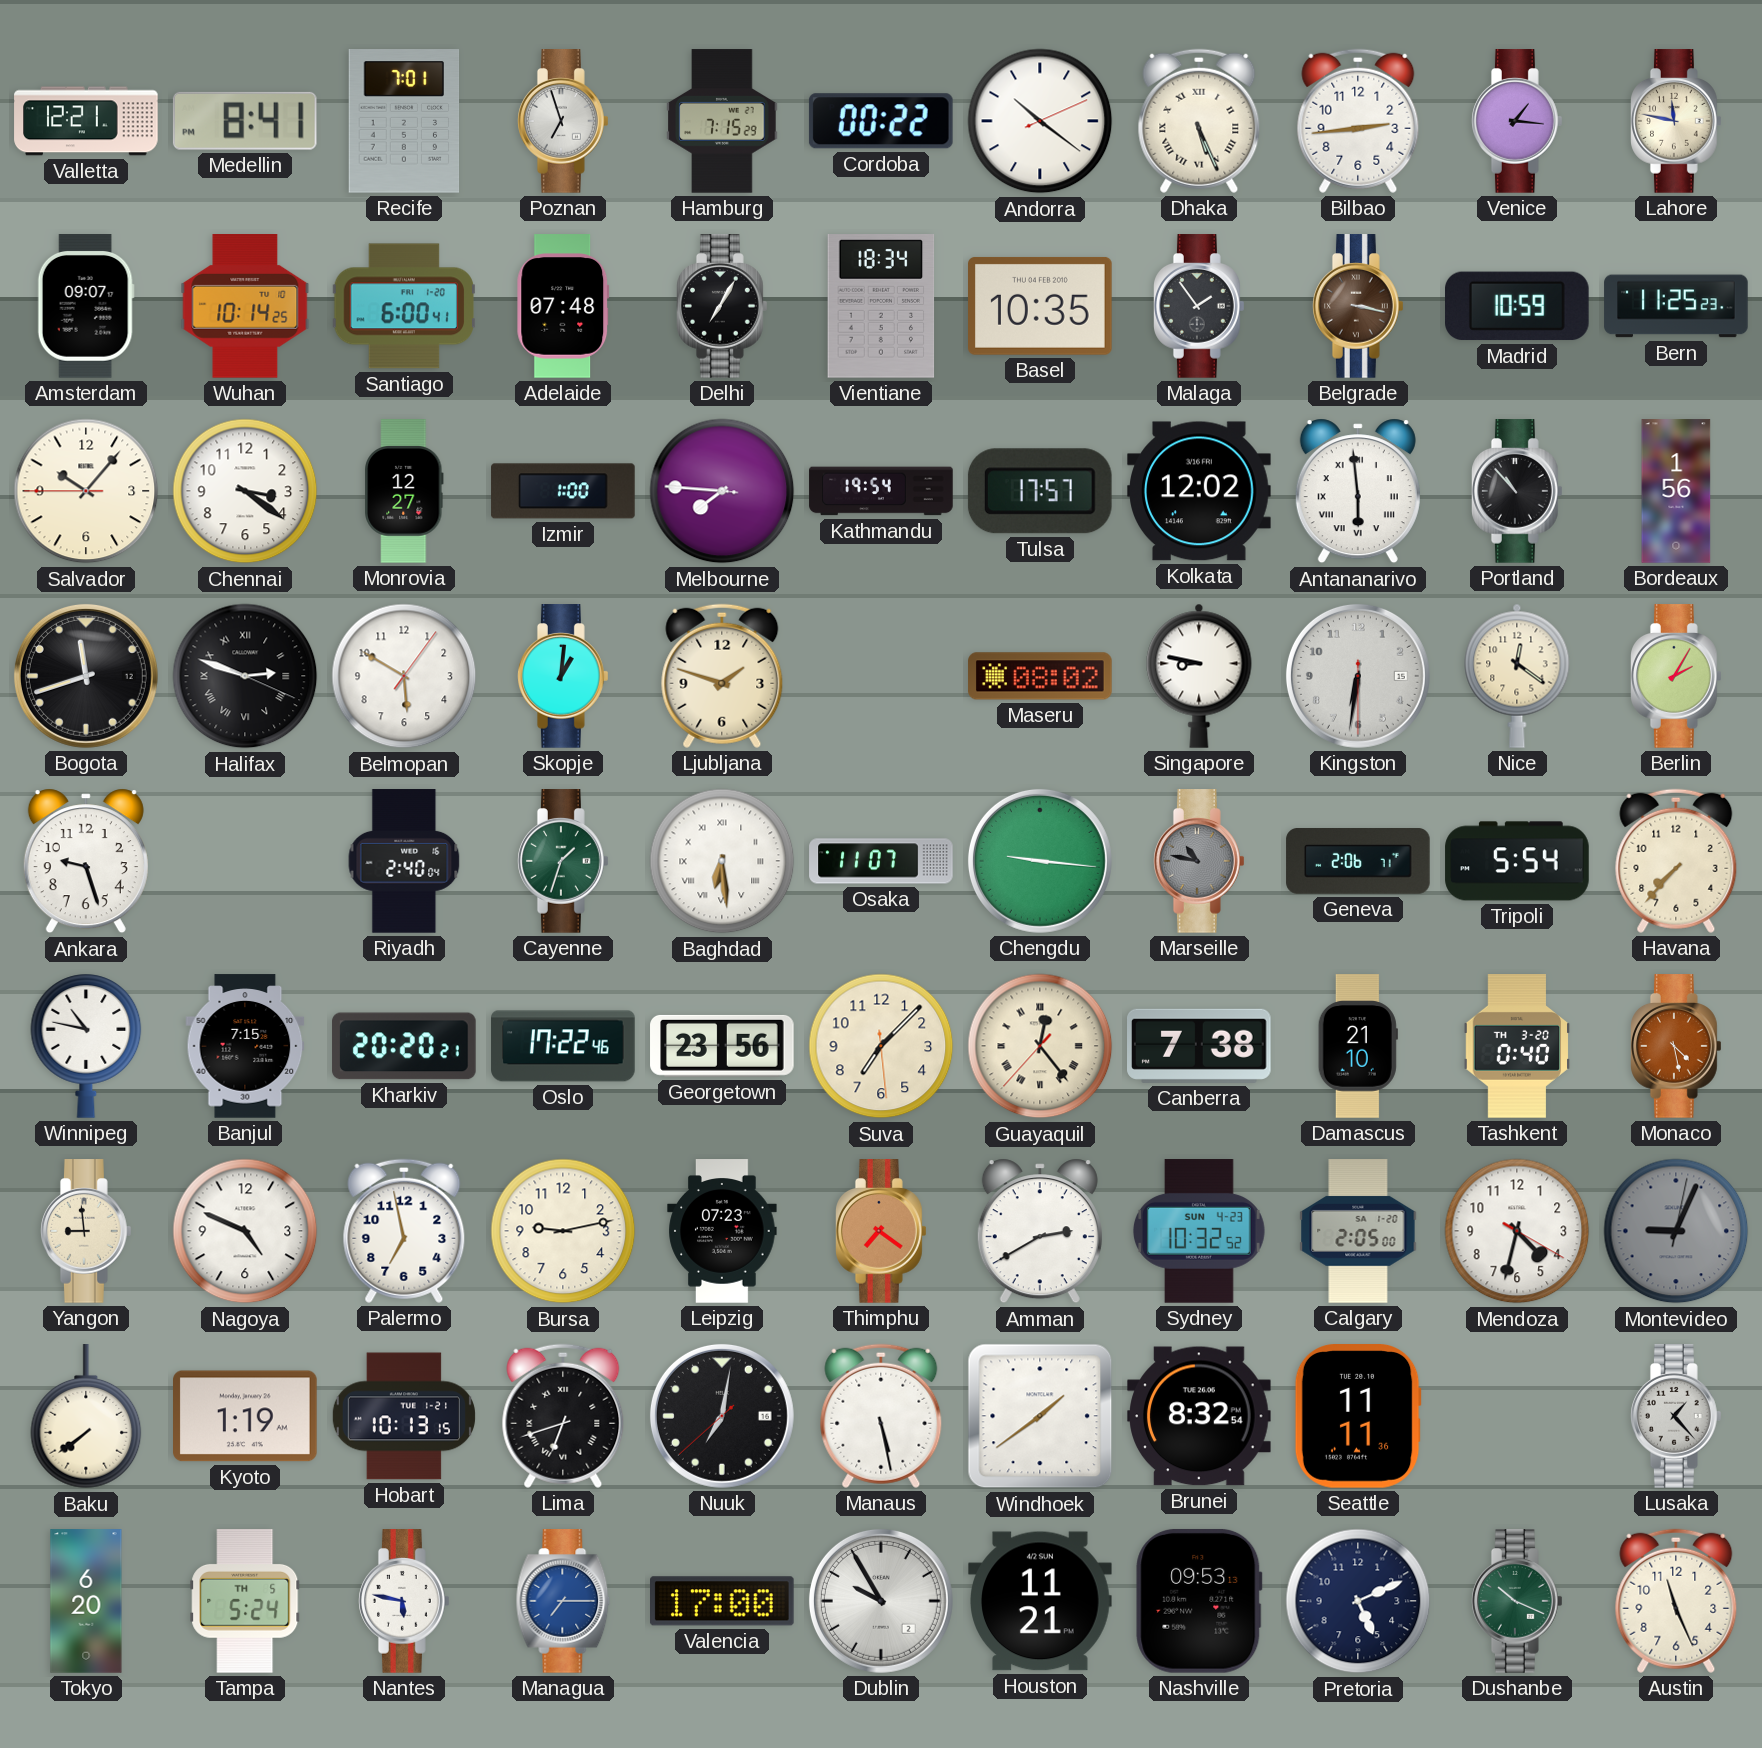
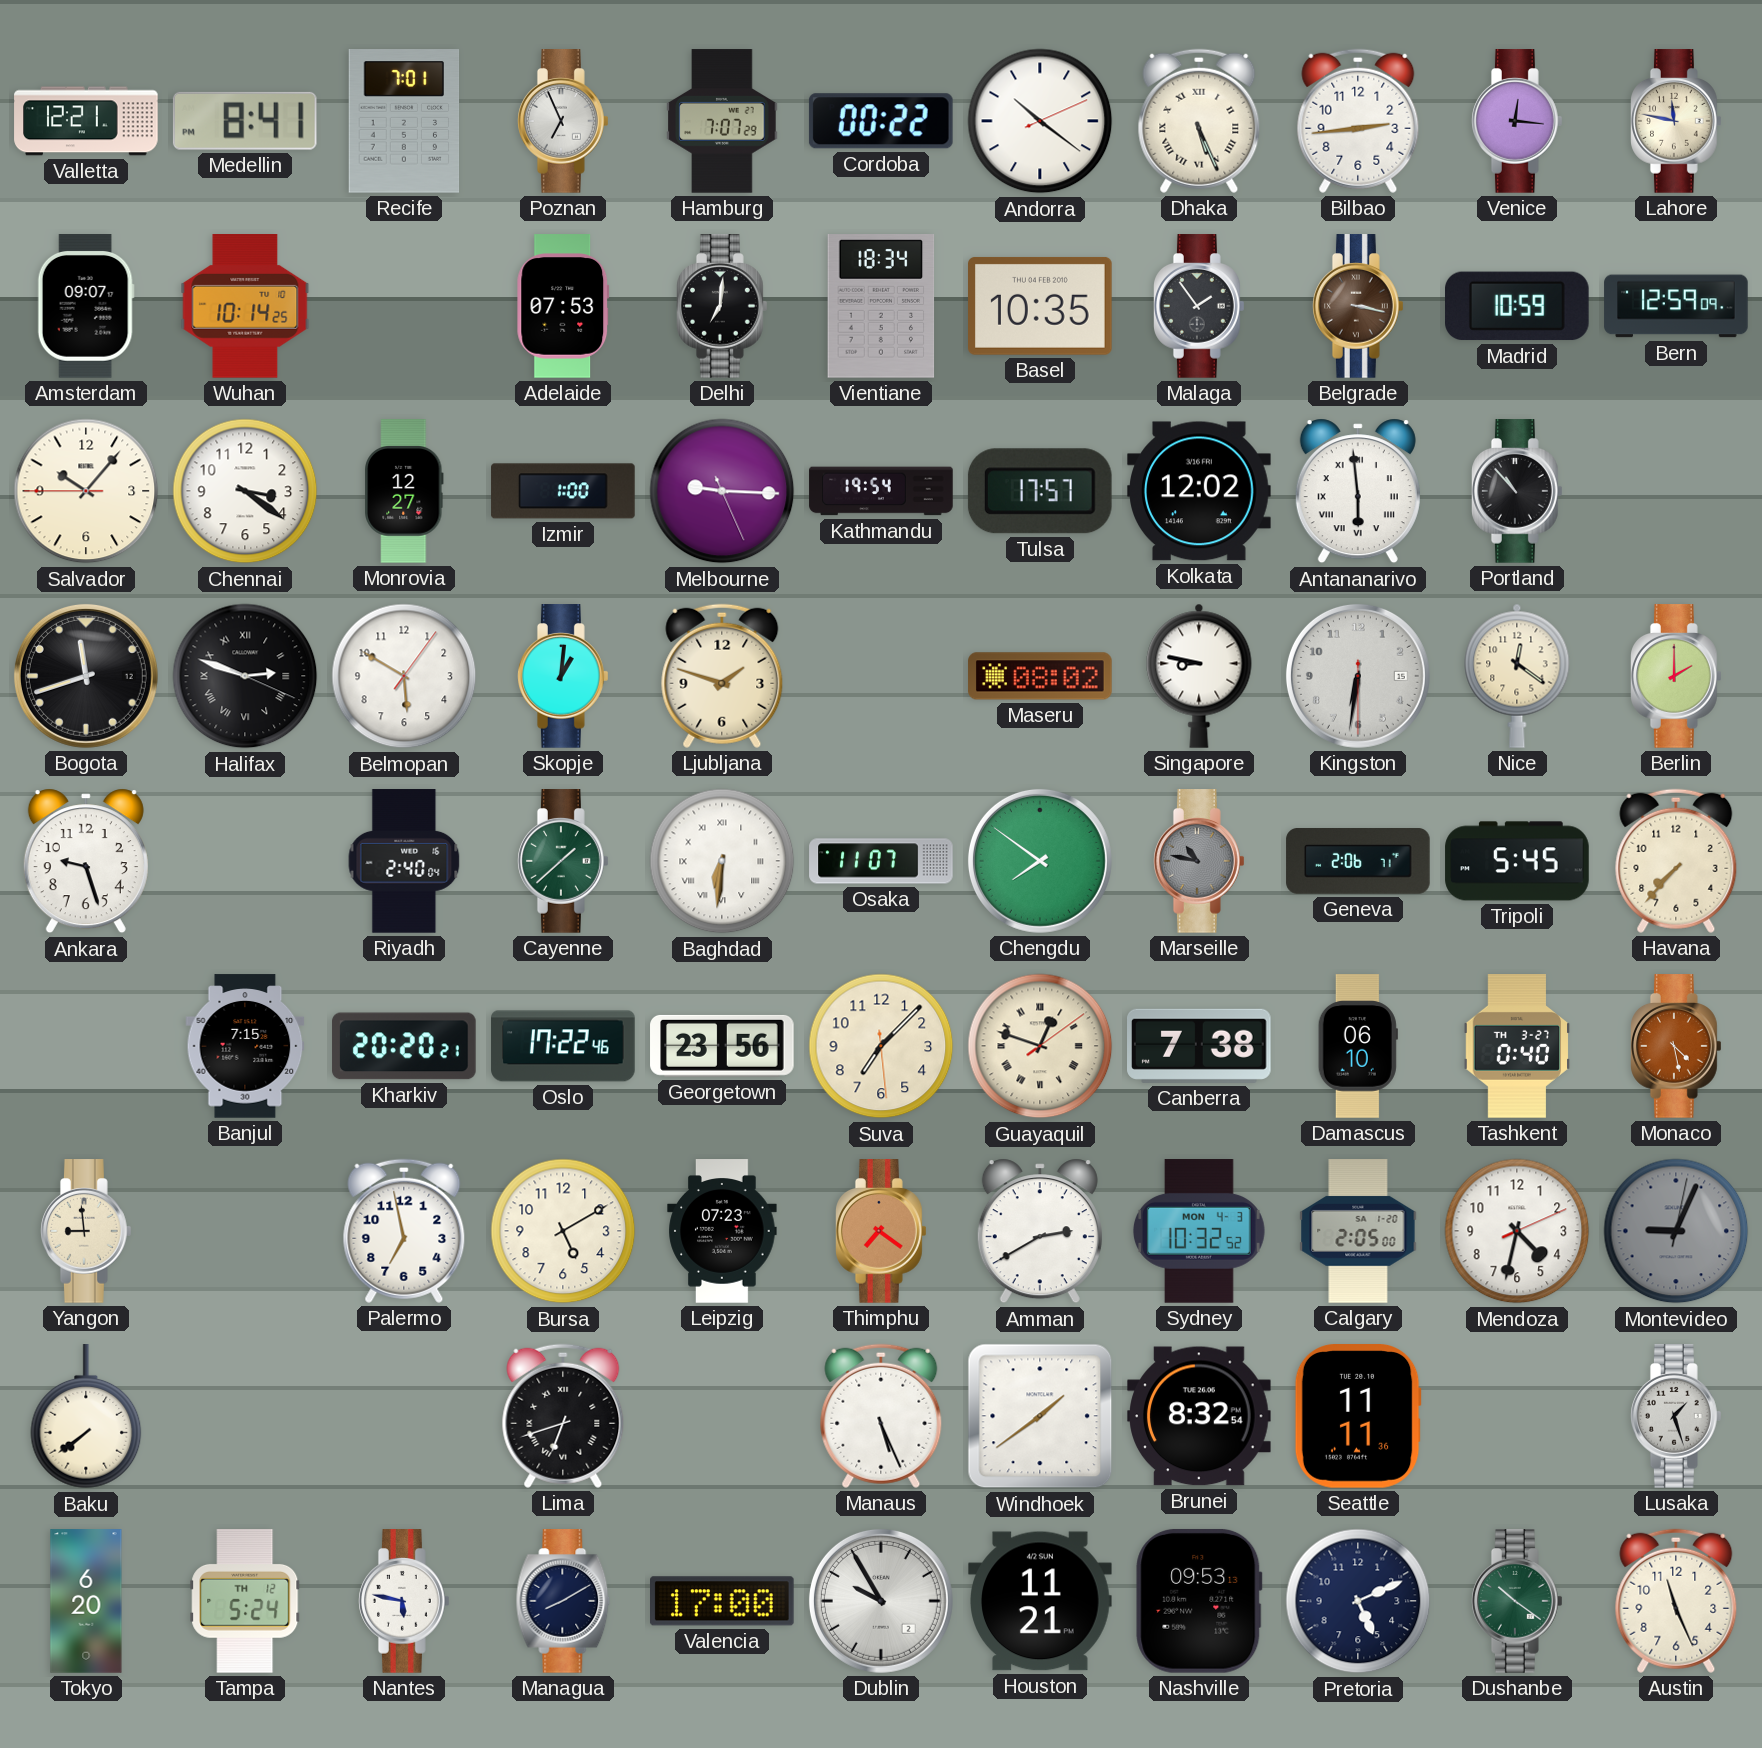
Poznan: 6:57 -> 6:56
Hamburg: 7:15 -> 7:07
Venice: 1:16 -> 12:16
Santiago: 6:00 -> none
Adelaide: 07:48 -> 07:53
Delhi: 7:05 -> 7:01
Bern: 11:25 -> 12:59
Melbourne: 7:45 -> 9:15
Bordeaux: 1:56 -> none
Berlin: 2:05 -> 2:00
Cayenne: 1:33 -> 1:38
Baghdad: 6:29 -> 6:31
Chengdu: 9:16 -> 7:51
Tripoli: 5:54 -> 5:45
Winnipeg: 10:47 -> none
Guayaquil: 12:23 -> 12:48
Damascus: 21:10 -> 06:10
Tashkent date: TH 3-20 -> TH 3-27
Nagoya: 4:49 -> none
Bursa: 9:13 -> 5:10
Sydney date: SUN 4-23 -> MON 4-3
Mendoza: 4:32:20 -> 4:32:11
Kyoto: 1:19 -> none
Hobart: 10:13 -> none
Nuuk: 7:01 -> none
Manaus: 5:28 -> 5:26
Lusaka: 1:23 -> 1:27
Tampa date: TH 5 -> TH 12
Managua: 7:15 -> 8:10
Managua dial: blue -> navy
Dushanbe: 10:19 -> 10:21
